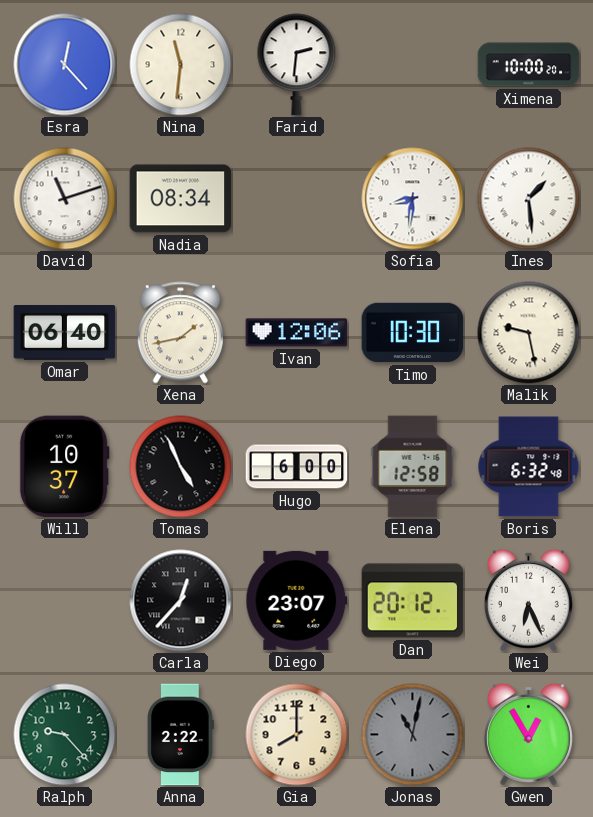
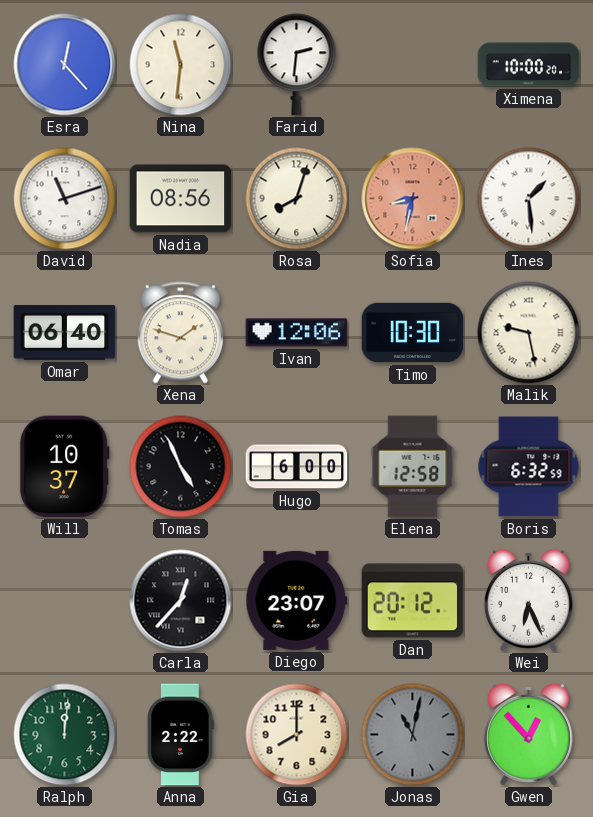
Nadia: 08:34 -> 08:56
Rosa: none -> 8:03
Sofia: 8:31 -> 8:32
Sofia dial: white -> salmon
Xena: 1:43 -> 1:48
Boris: 6:32:48 -> 6:32:59
Ralph: 9:23 -> 12:01
Gwen: 12:55 -> 12:53
